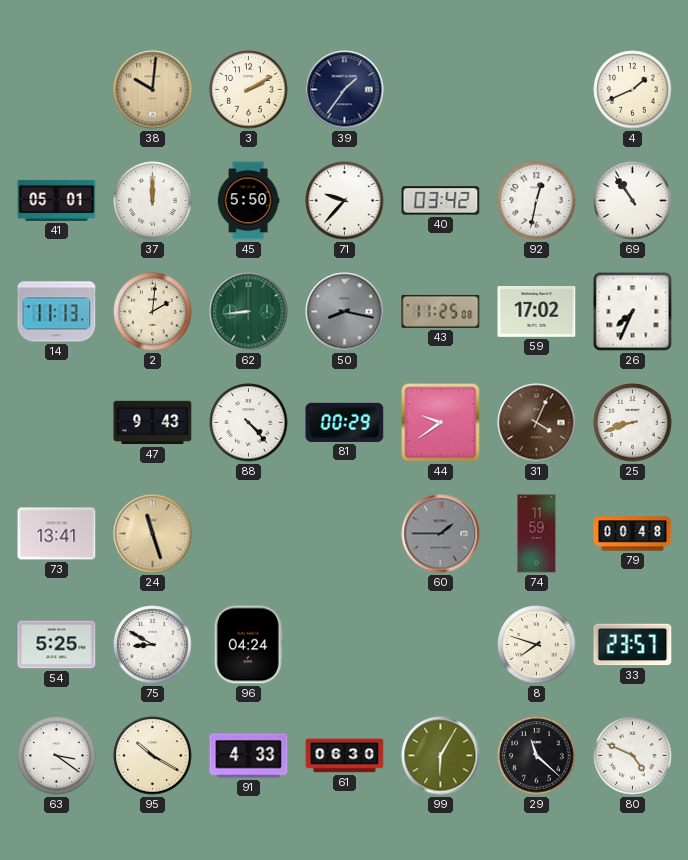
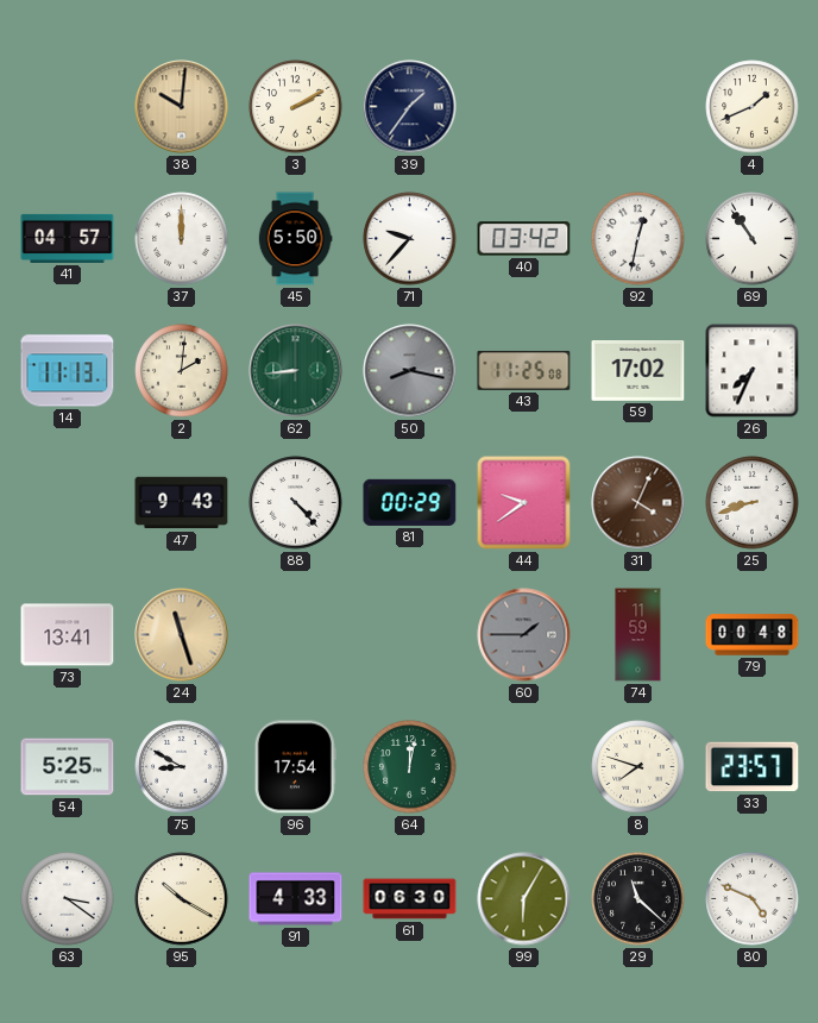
41: 05:01 -> 04:57
96: 04:24 -> 17:54
64: none -> 12:02
